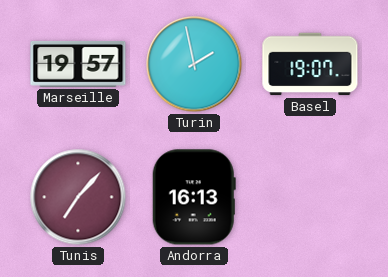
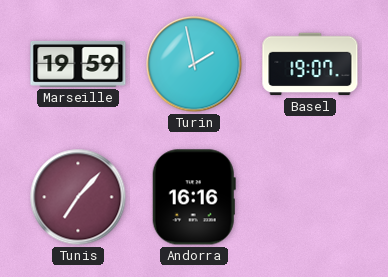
Marseille: 19:57 -> 19:59
Andorra: 16:13 -> 16:16
